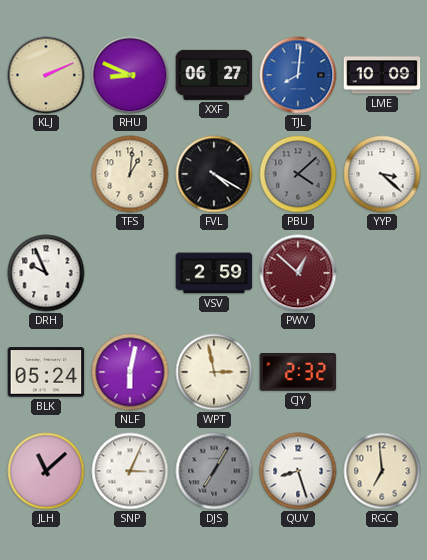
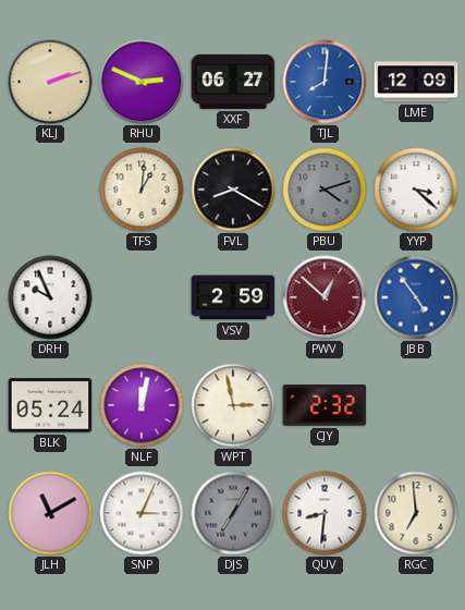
KLJ: 2:11 -> 2:12
RHU: 8:49 -> 2:49
LME: 10:09 -> 12:09
FVL: 4:20 -> 8:20
PBU: 4:08 -> 4:12
JBB: none -> 4:54
NLF: 6:02 -> 12:02
JLH: 11:08 -> 11:10
QUV: 8:27 -> 8:31
